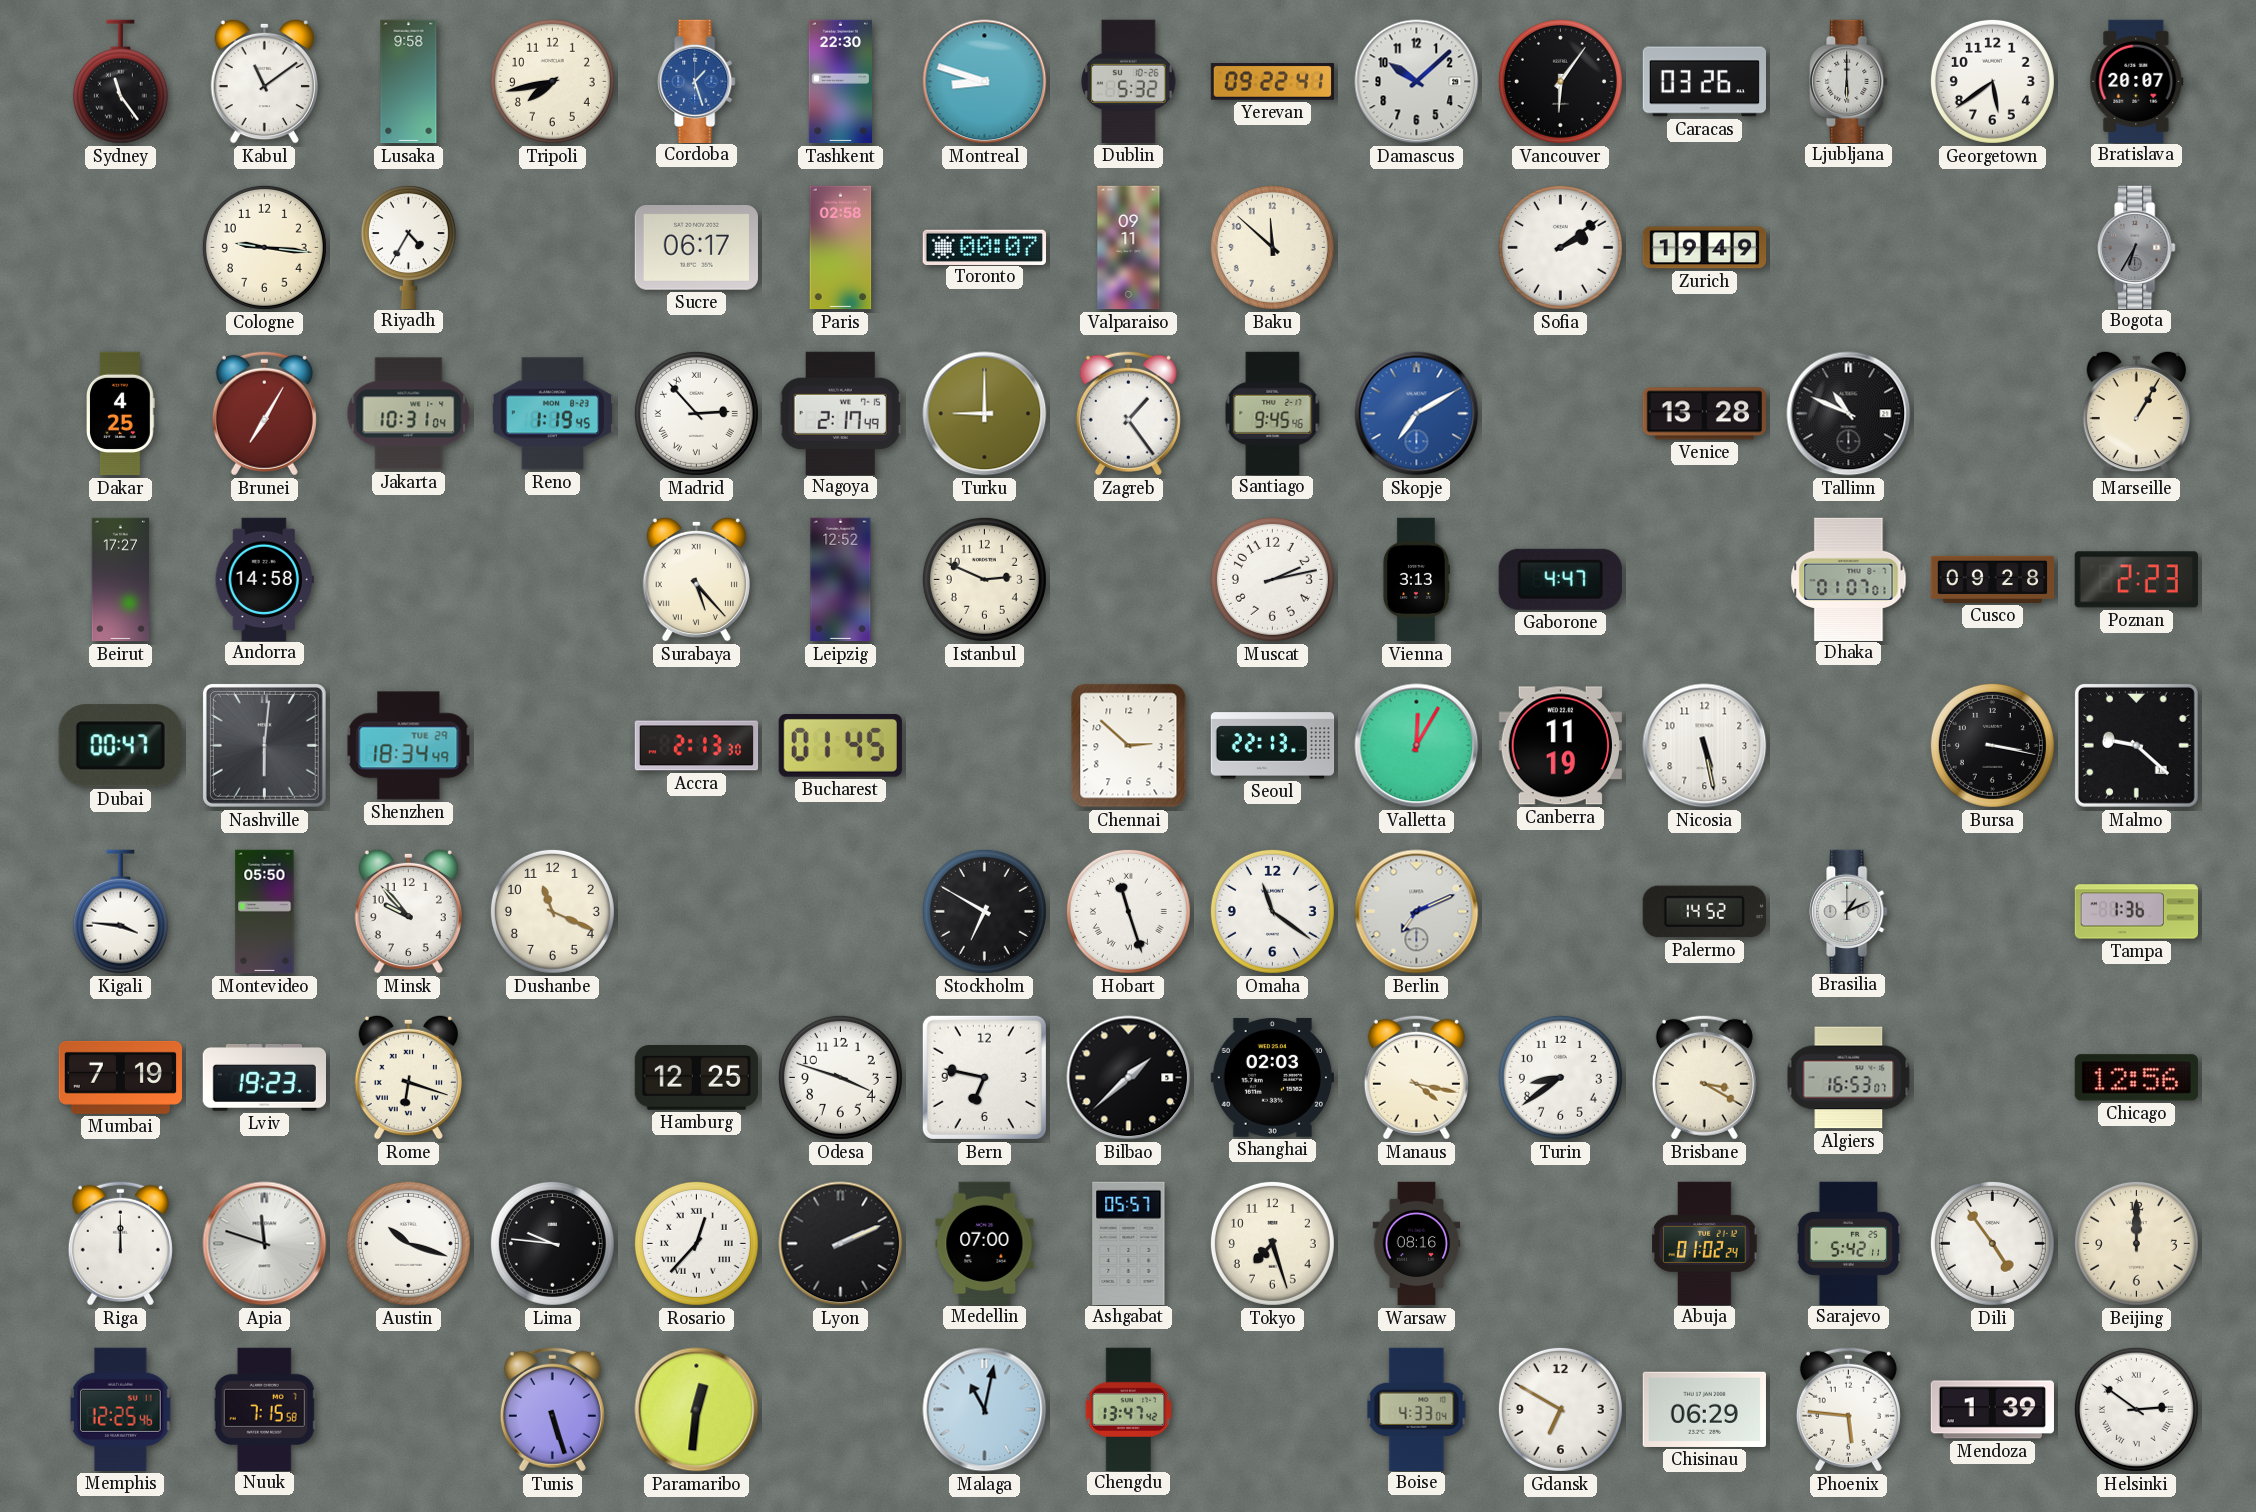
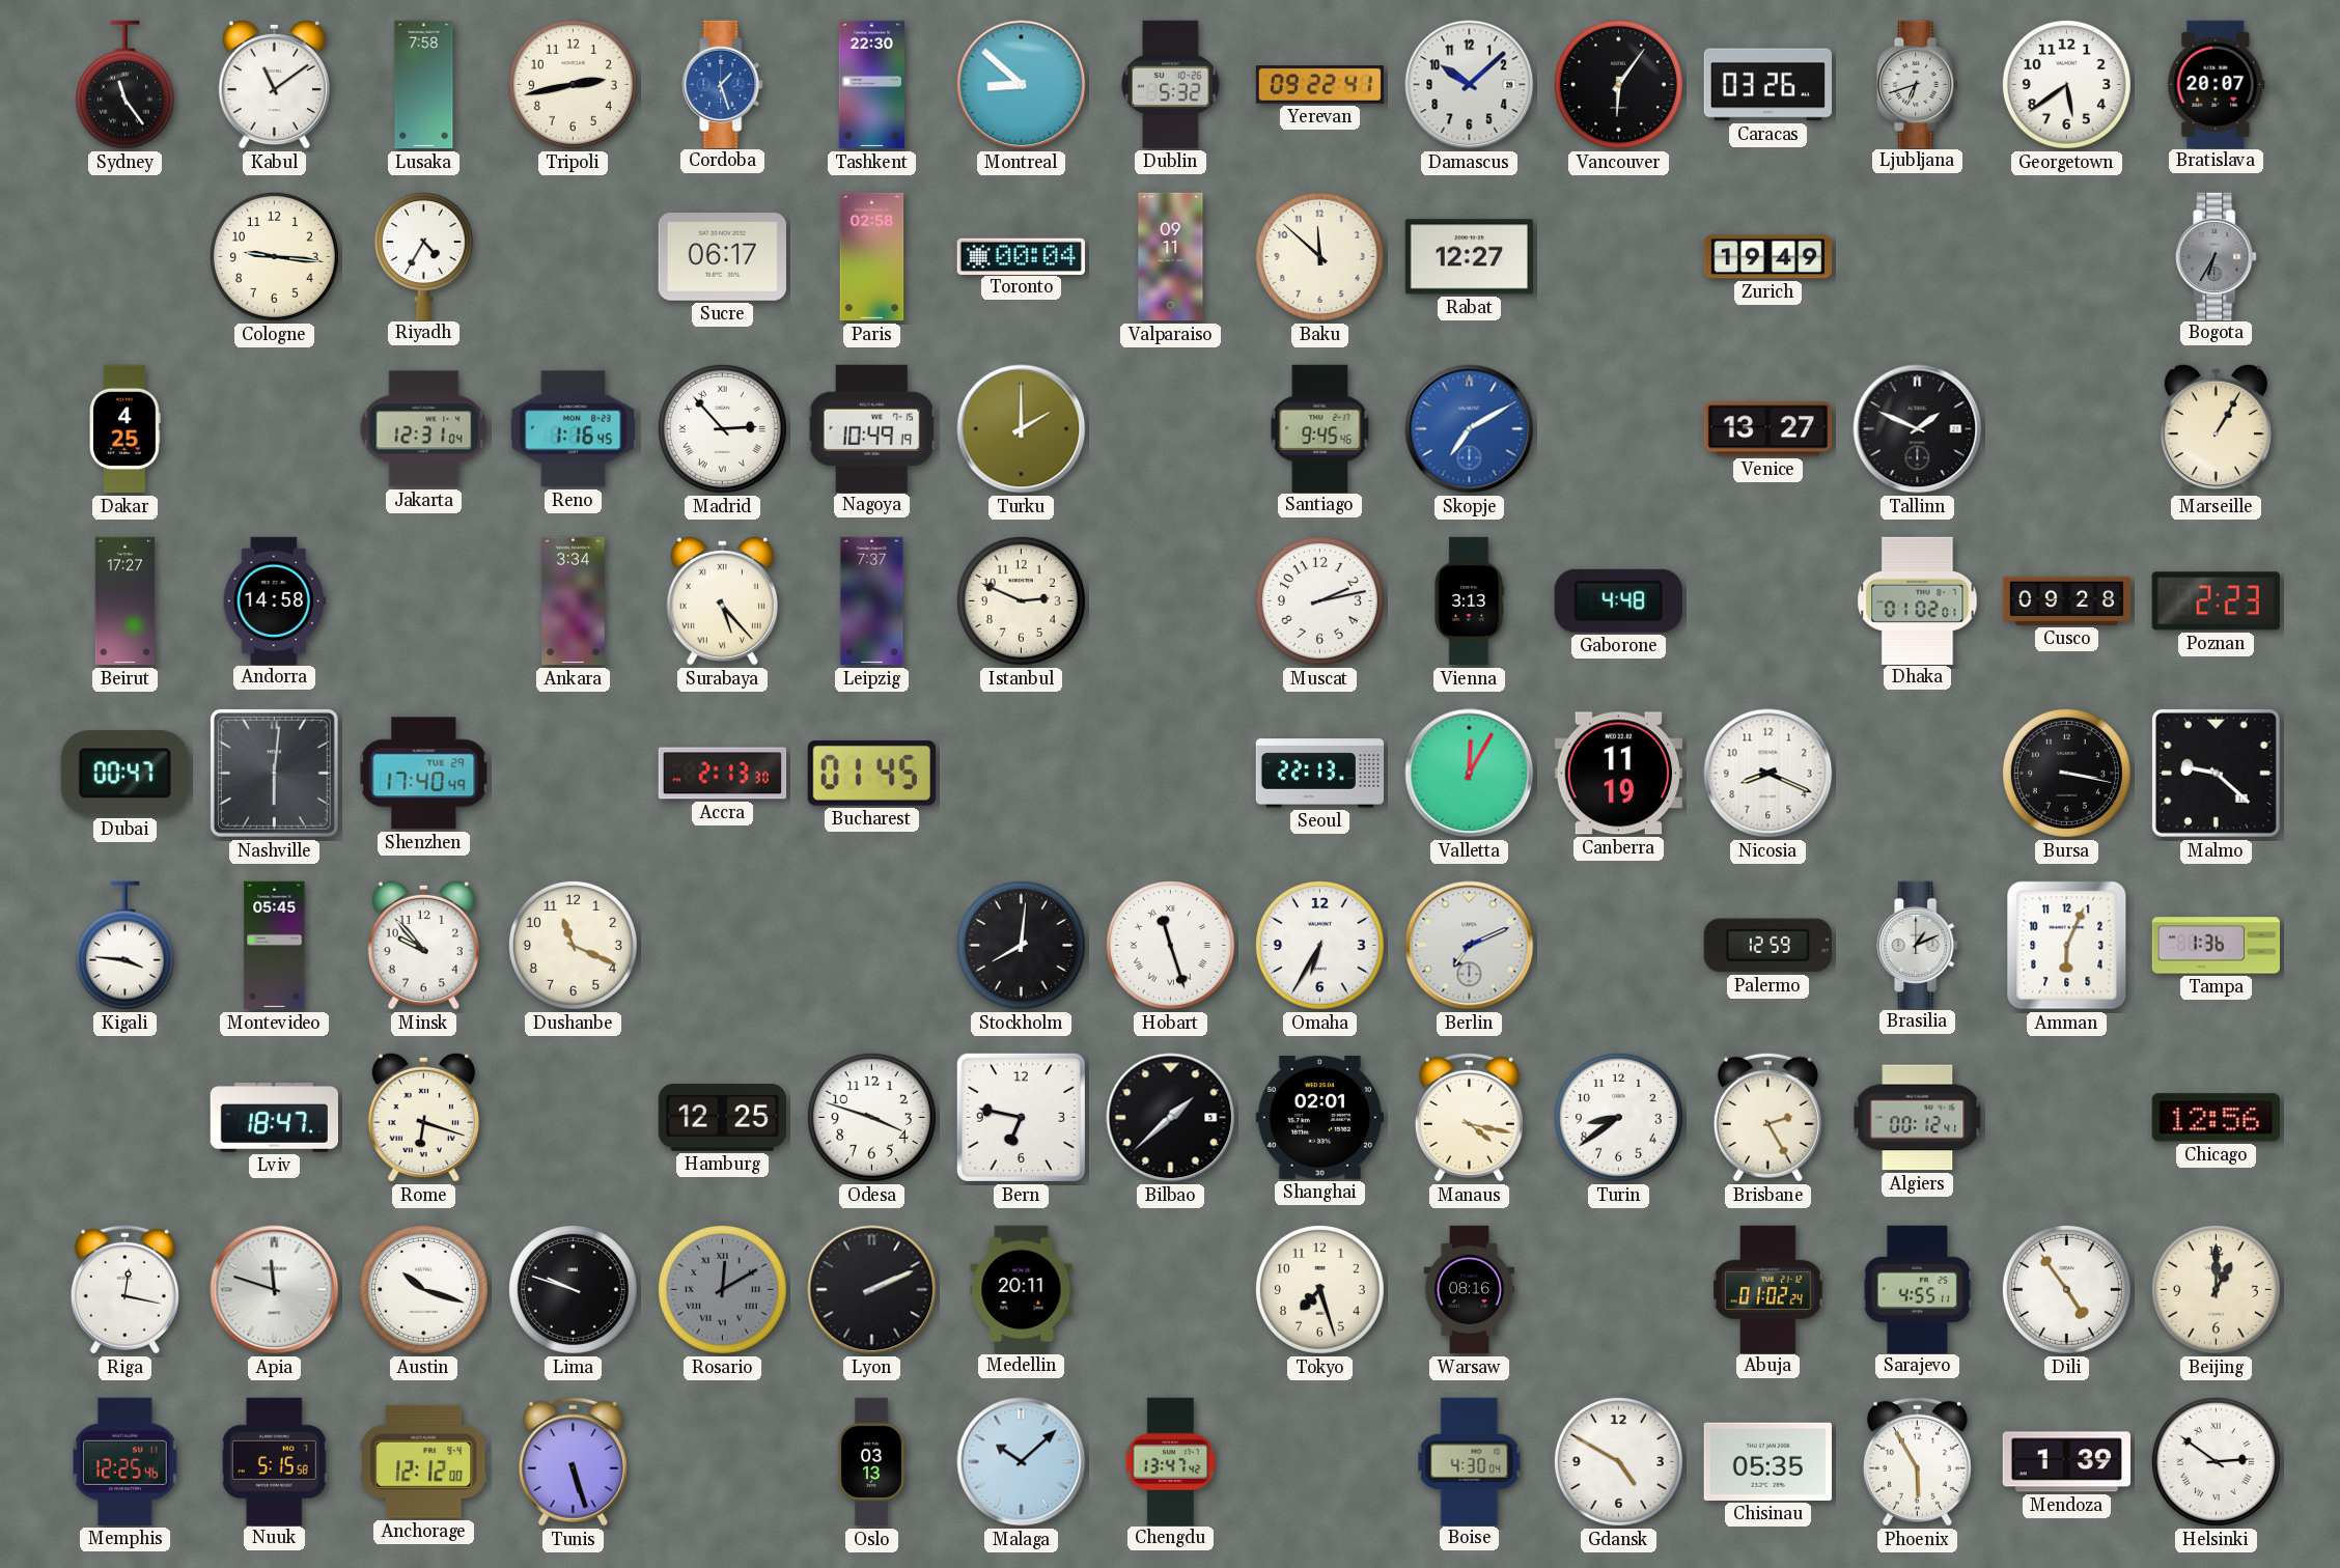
Lusaka: 9:58 -> 7:58
Tripoli: 7:43 -> 2:43
Montreal: 8:48 -> 8:52
Ljubljana: 6:00 -> 6:42
Toronto: 00:07 -> 00:04
Rabat: none -> 12:27
Sofia: 2:09 -> none
Brunei: 7:05 -> none
Jakarta: 10:31 -> 12:31
Reno: 1:19 -> 1:16
Nagoya: 2:17 -> 10:49
Turku: 9:00 -> 2:00
Zagreb: 1:24 -> none
Venice: 13:28 -> 13:27
Tallinn: 10:49 -> 1:49
Ankara: none -> 3:34
Leipzig: 12:52 -> 7:37
Gaborone: 4:47 -> 4:48
Dhaka: 01:07 -> 01:02
Shenzhen: 18:34 -> 17:40
Chennai: 2:52 -> none
Nicosia: 5:28 -> 8:19
Montevideo: 05:50 -> 05:45
Stockholm: 6:50 -> 8:01
Omaha: 11:21 -> 6:35
Palermo: 14:52 -> 12:59
Amman: none -> 6:04
Mumbai: 7:19 -> none
Lviv: 19:23 -> 18:47
Shanghai: 02:03 -> 02:01
Brisbane: 3:20 -> 2:25
Algiers: 16:53 -> 00:12
Riga: 12:00 -> 12:17
Lima: 9:46 -> 9:48
Rosario: 12:37 -> 12:10
Rosario dial: white -> grey
Medellin: 07:00 -> 20:11
Ashgabat: 05:57 -> none
Sarajevo: 5:42 -> 4:55
Beijing: 12:00 -> 1:00
Nuuk: 7:15 -> 5:15
Anchorage: none -> 12:12
Paramaribo: 12:31 -> none
Oslo: none -> 03:13
Malaga: 11:02 -> 10:08
Boise: 4:33 -> 4:30
Gdansk: 6:50 -> 4:50
Chisinau: 06:29 -> 05:35
Phoenix: 5:46 -> 5:55
